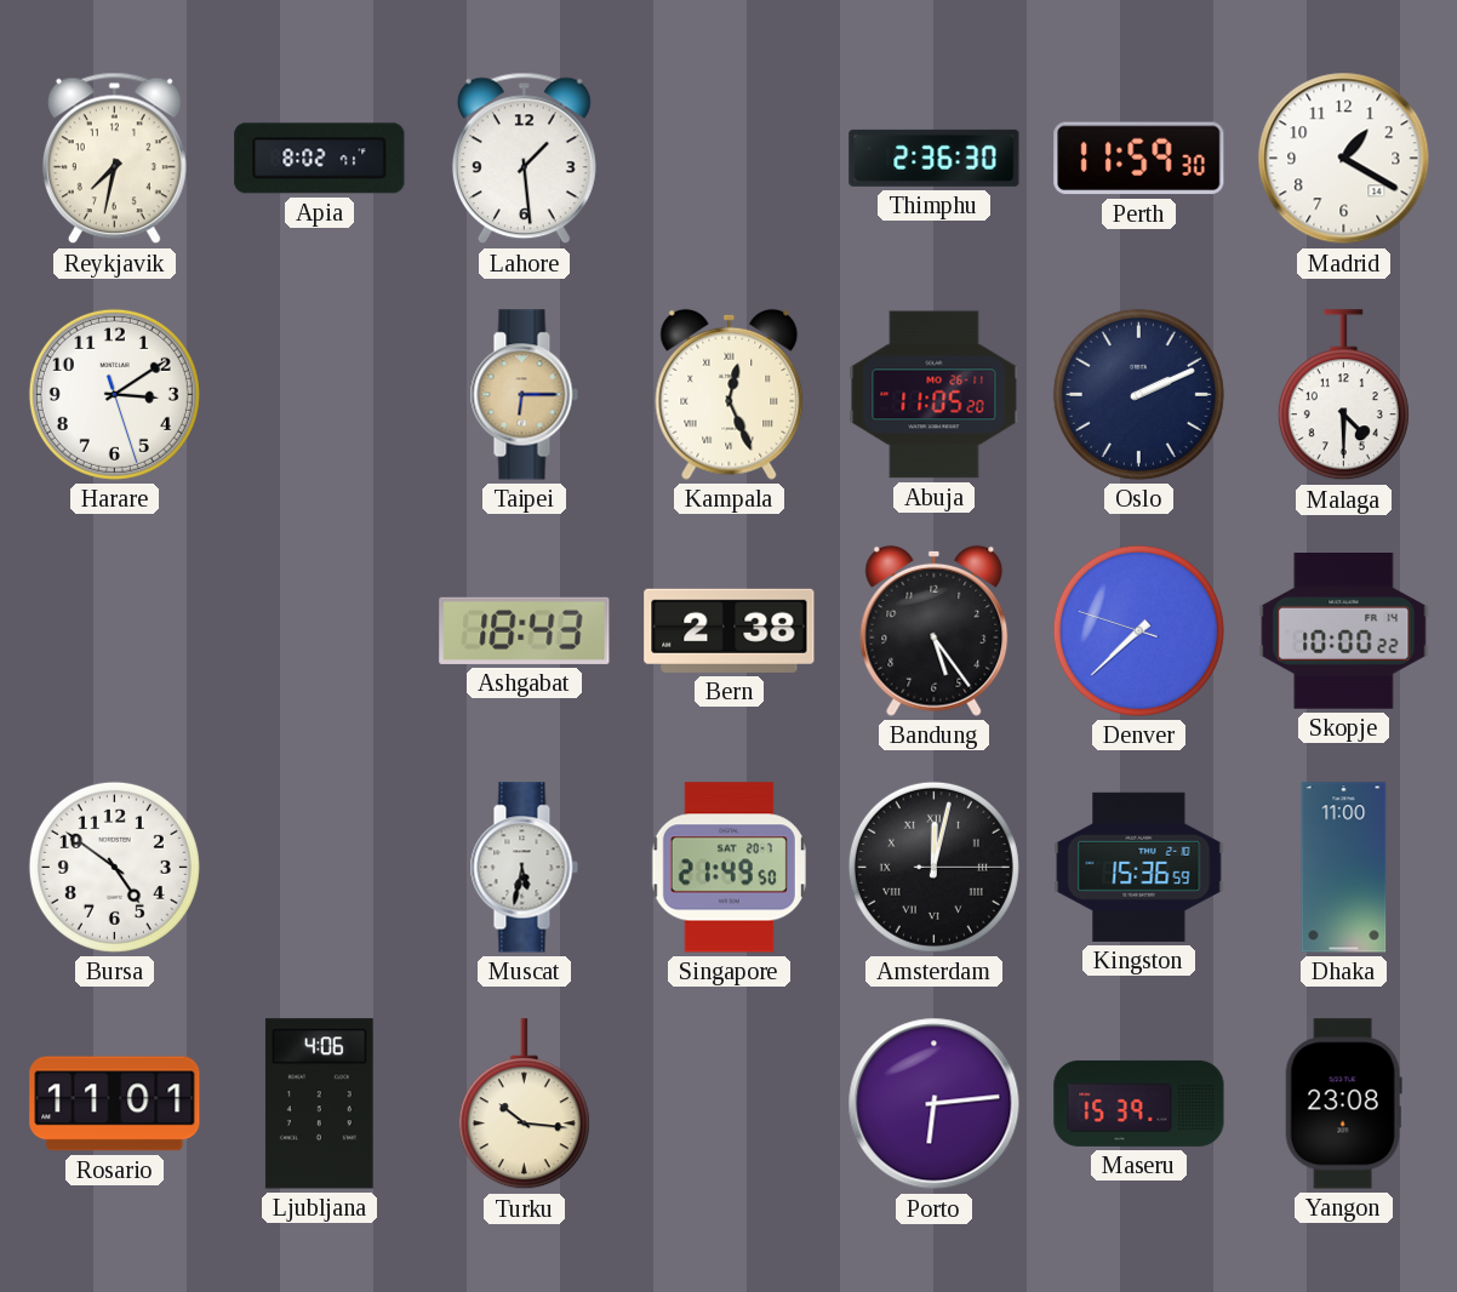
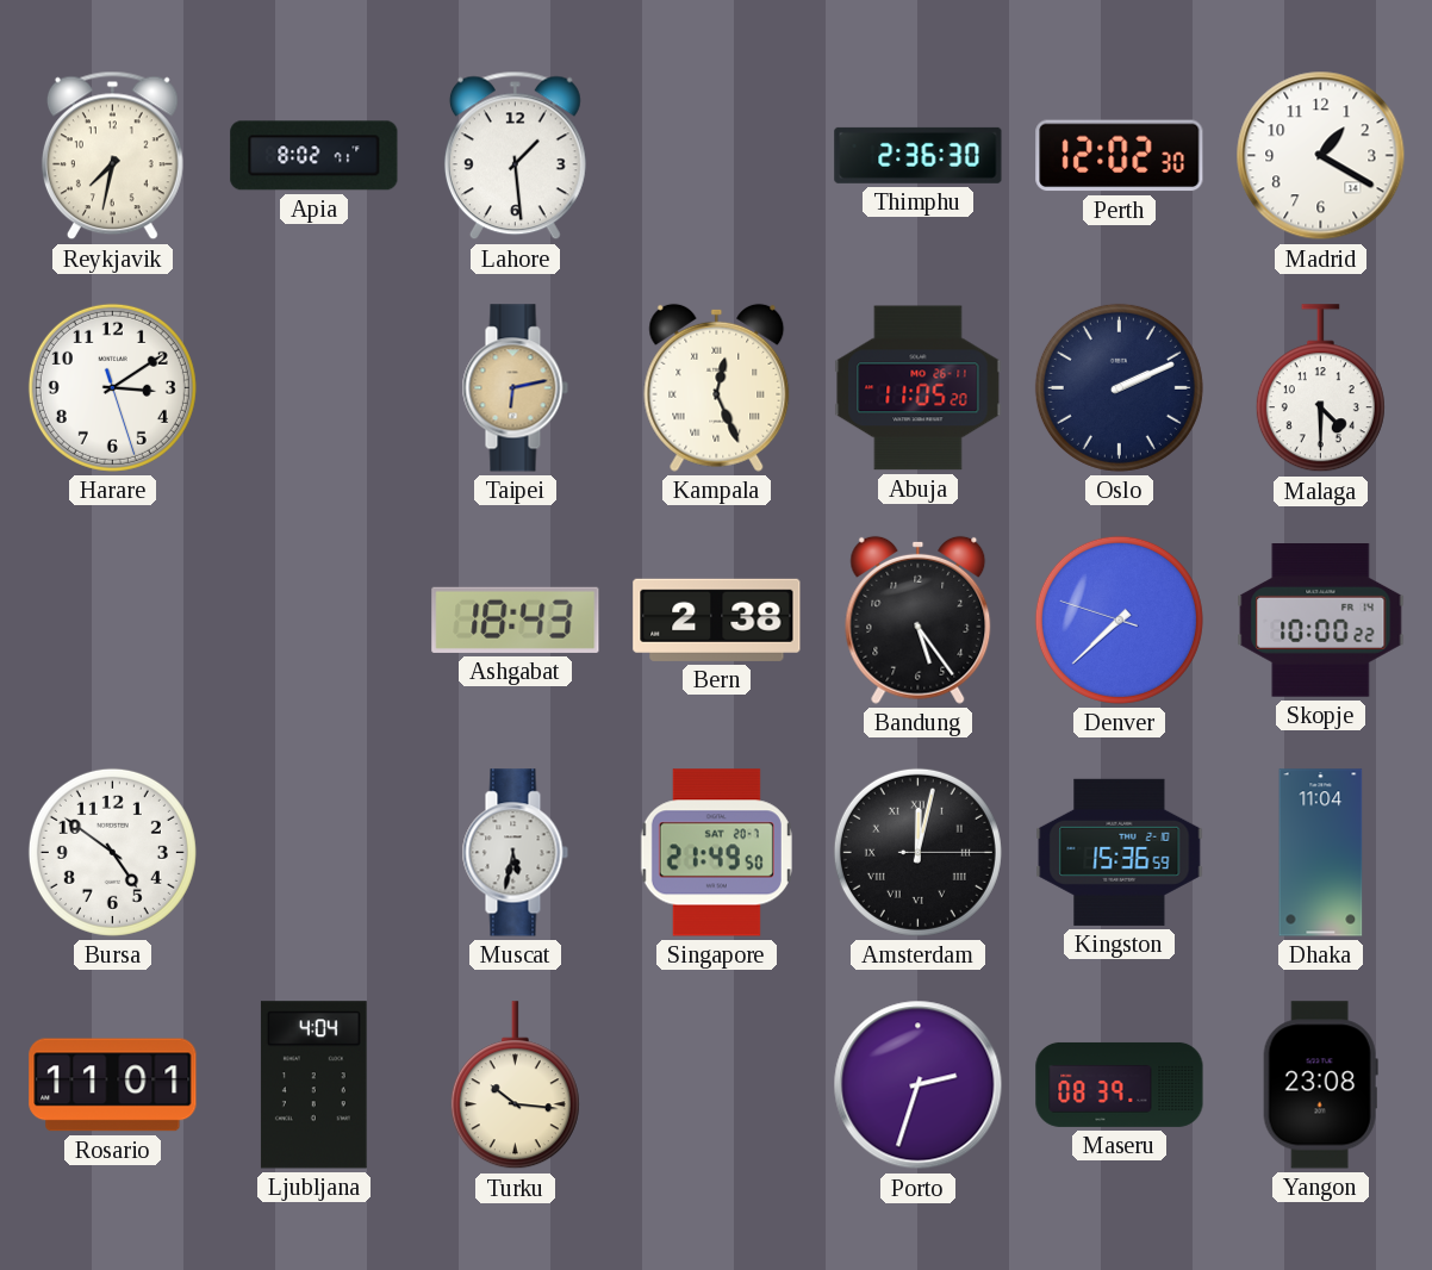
Perth: 11:59 -> 12:02
Taipei: 6:15 -> 6:13
Dhaka: 11:00 -> 11:04
Ljubljana: 4:06 -> 4:04
Porto: 6:14 -> 2:33
Maseru: 15:39 -> 08:39
